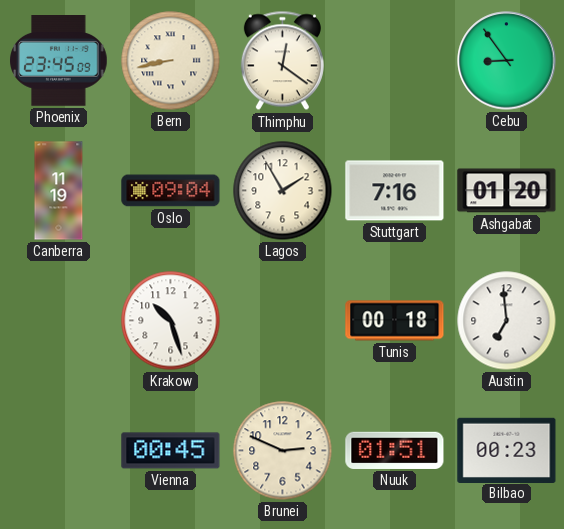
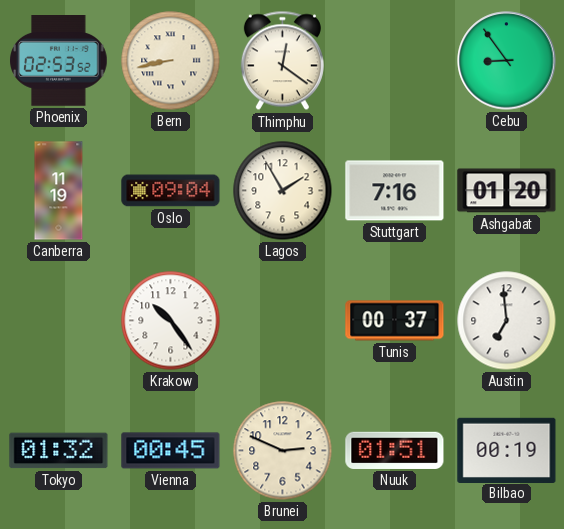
Phoenix: 23:45 -> 02:53
Krakow: 10:27 -> 10:24
Tunis: 00:18 -> 00:37
Tokyo: none -> 01:32
Bilbao: 00:23 -> 00:19
